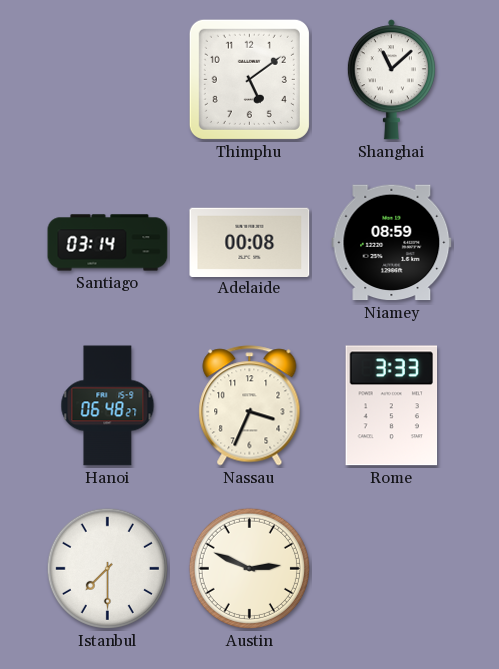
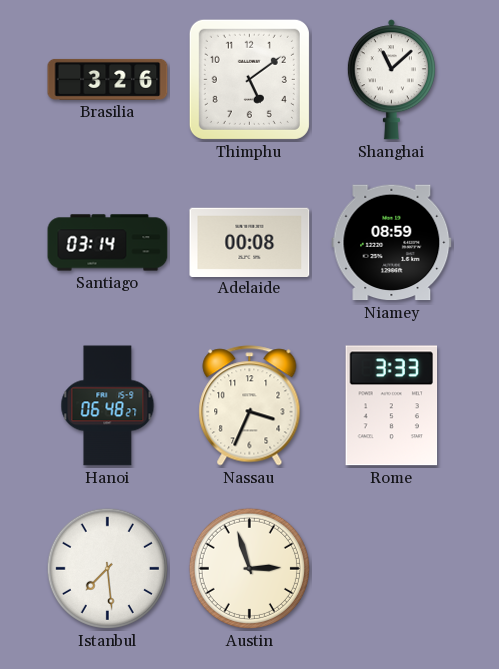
Brasilia: none -> 3:26
Istanbul: 7:30 -> 7:29
Austin: 2:49 -> 2:57
